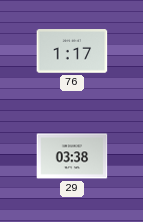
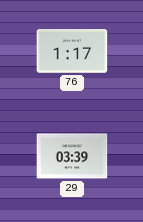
29: 03:38 -> 03:39
